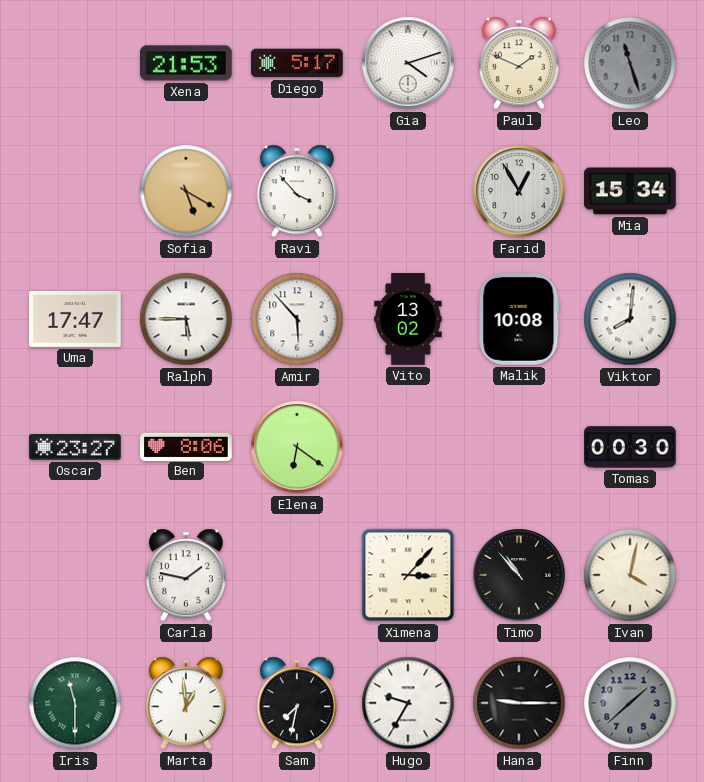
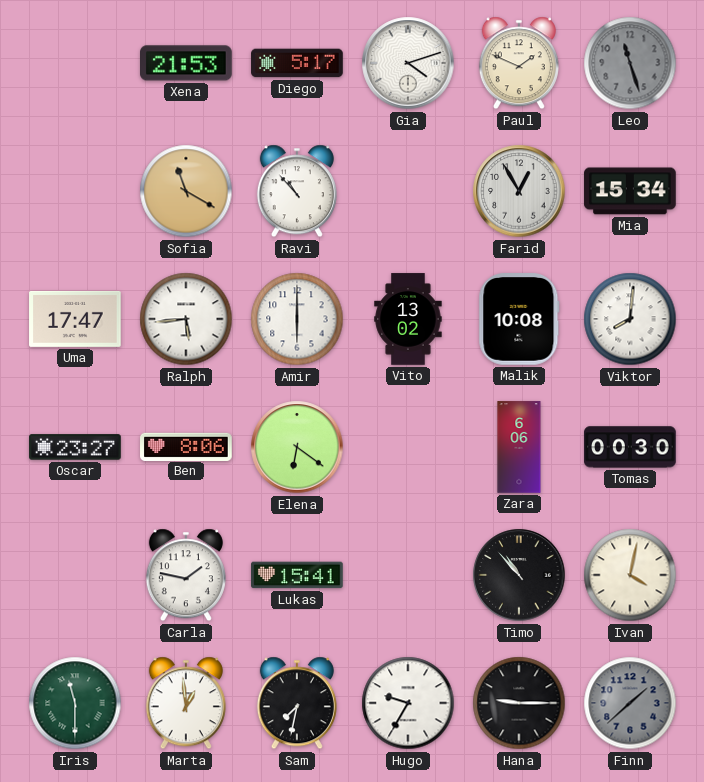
Sofia: 5:20 -> 11:20
Ravi: 3:53 -> 10:53
Ralph: 5:45 -> 5:44
Amir: 5:53 -> 6:00
Zara: none -> 6:06
Lukas: none -> 15:41
Ximena: 3:07 -> none
